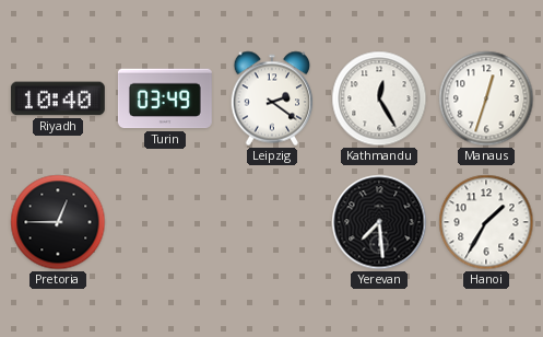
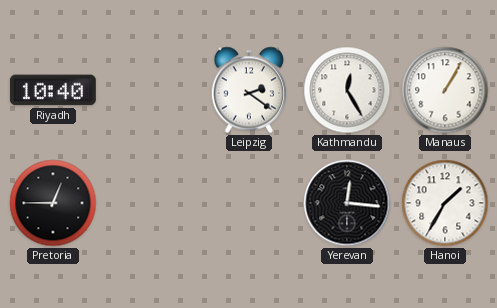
Turin: 03:49 -> none
Manaus: 12:33 -> 1:05
Yerevan: 7:29 -> 12:16
